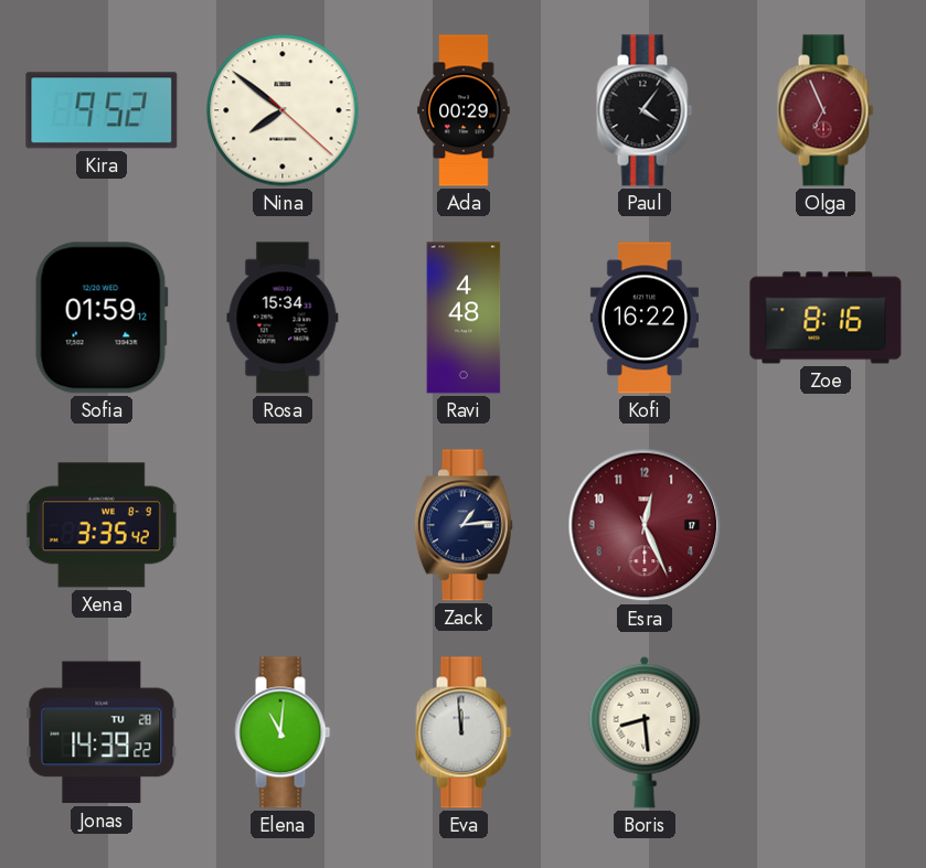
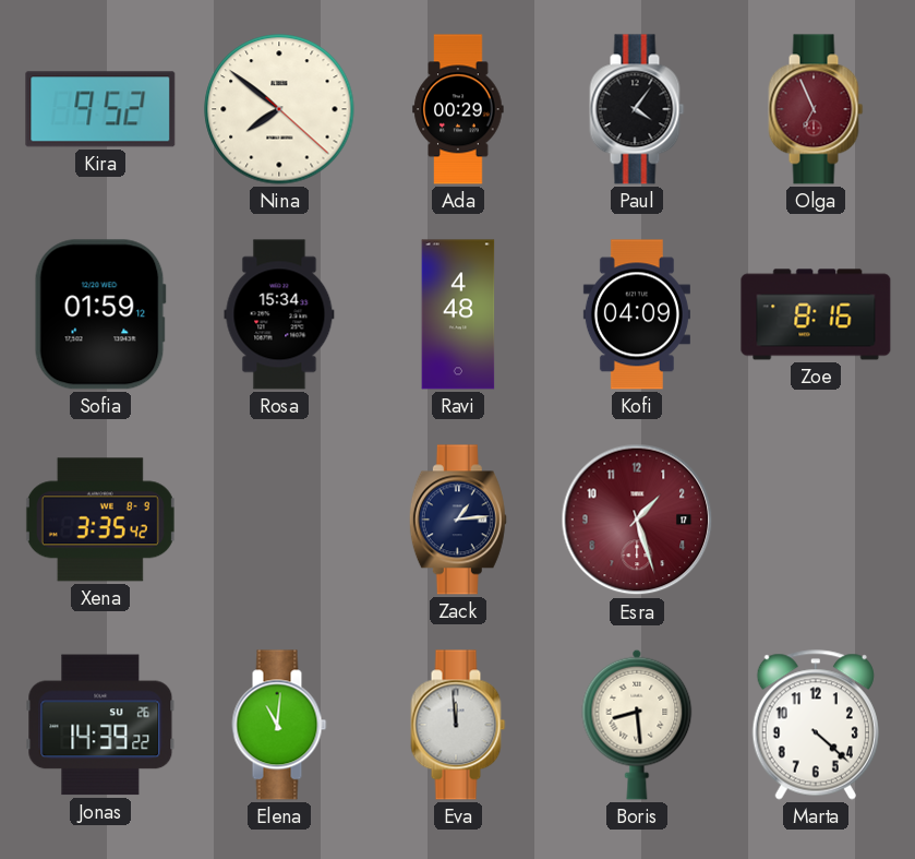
Kofi: 16:22 -> 04:09
Esra: 12:26 -> 1:27
Jonas date: TU 28 -> SU 26
Marta: none -> 4:22
